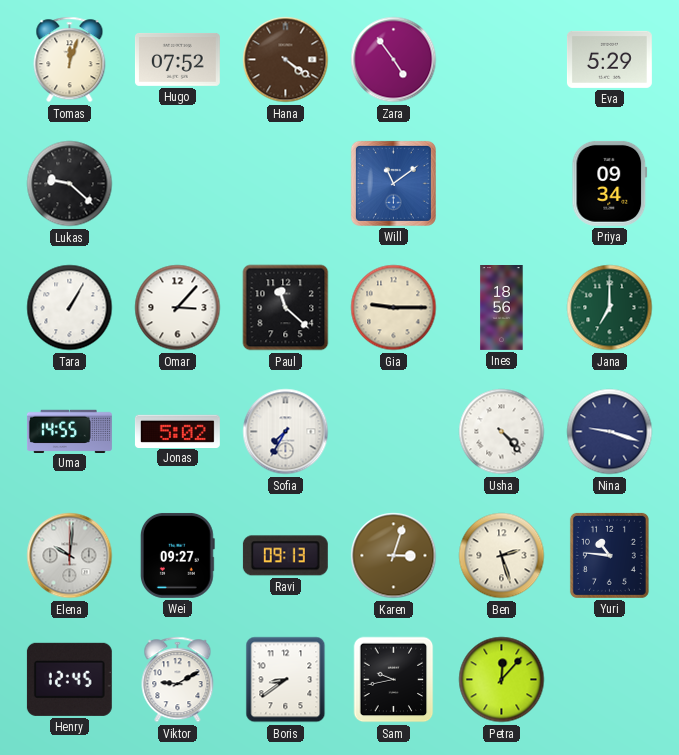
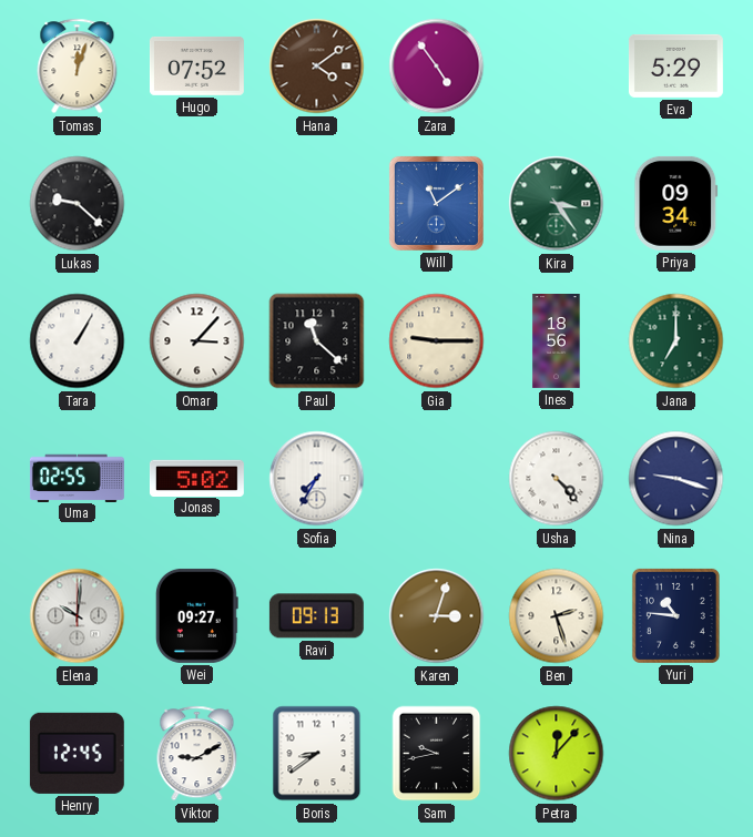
Hana: 4:21 -> 4:09
Kira: none -> 3:24
Uma: 14:55 -> 02:55
